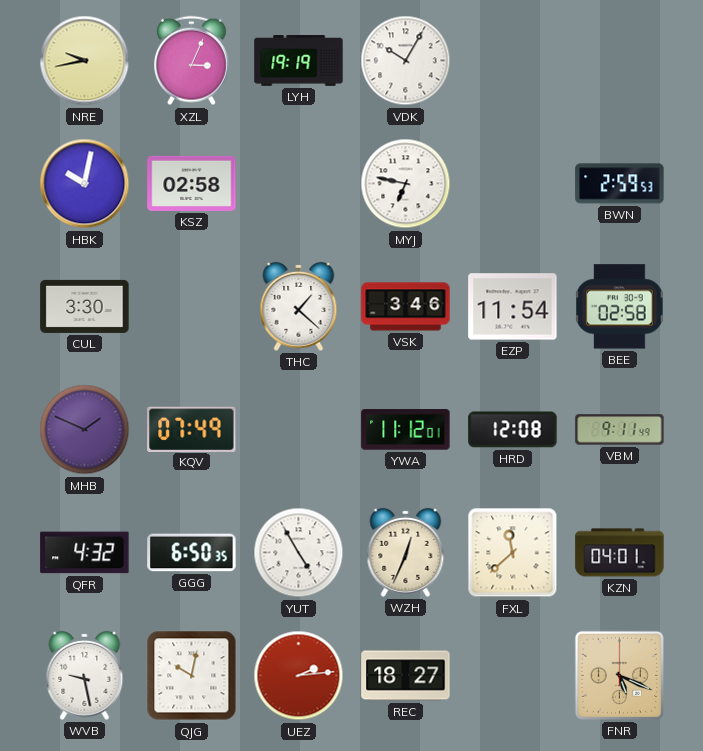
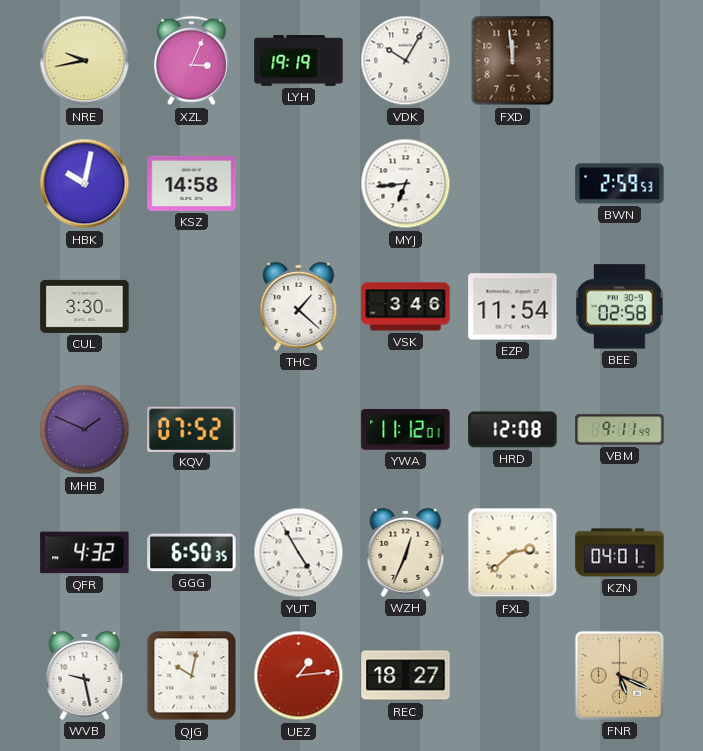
FXD: none -> 11:59
KSZ: 02:58 -> 14:58
MYJ: 6:47 -> 6:44
KQV: 07:49 -> 07:52
FXL: 11:38 -> 2:38
UEZ: 2:14 -> 1:14
